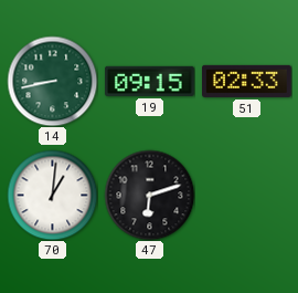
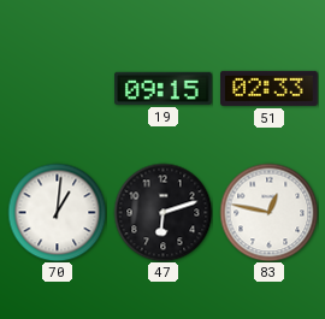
14: 8:43 -> none
83: none -> 12:47
